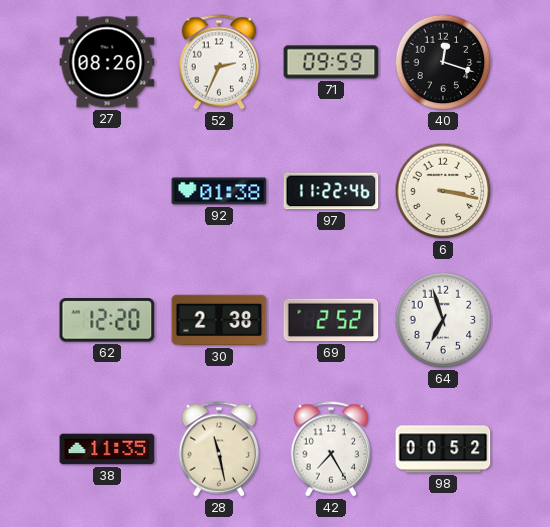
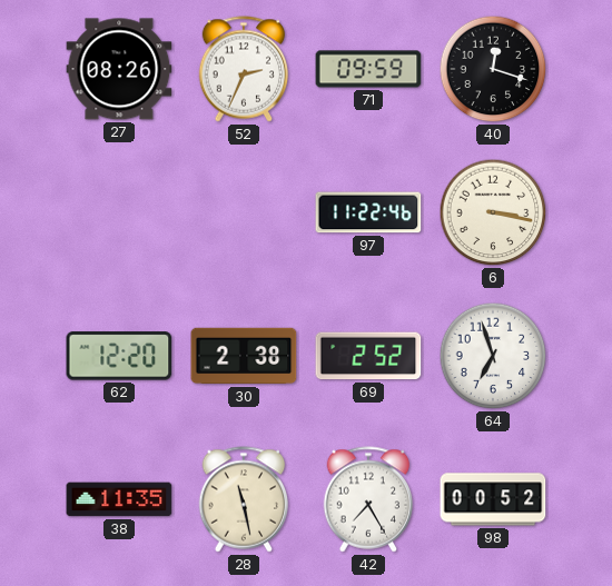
92: 01:38 -> none
